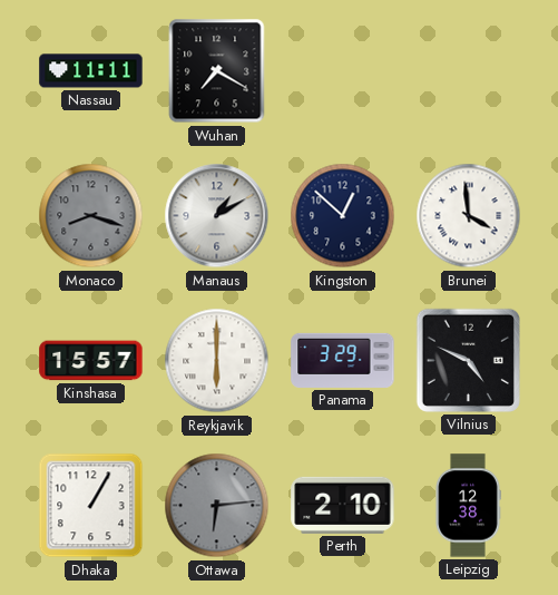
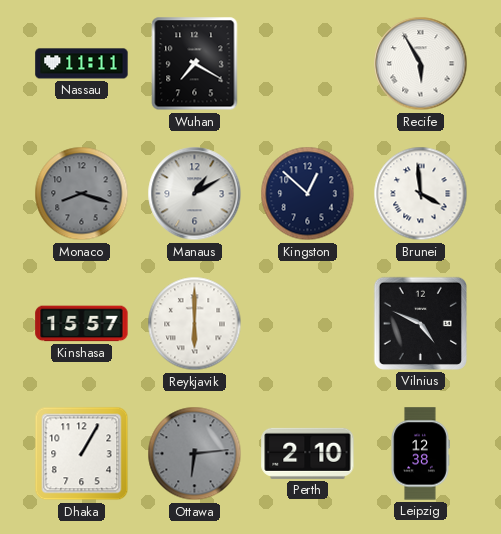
Recife: none -> 5:55
Panama: 3:29 -> none
